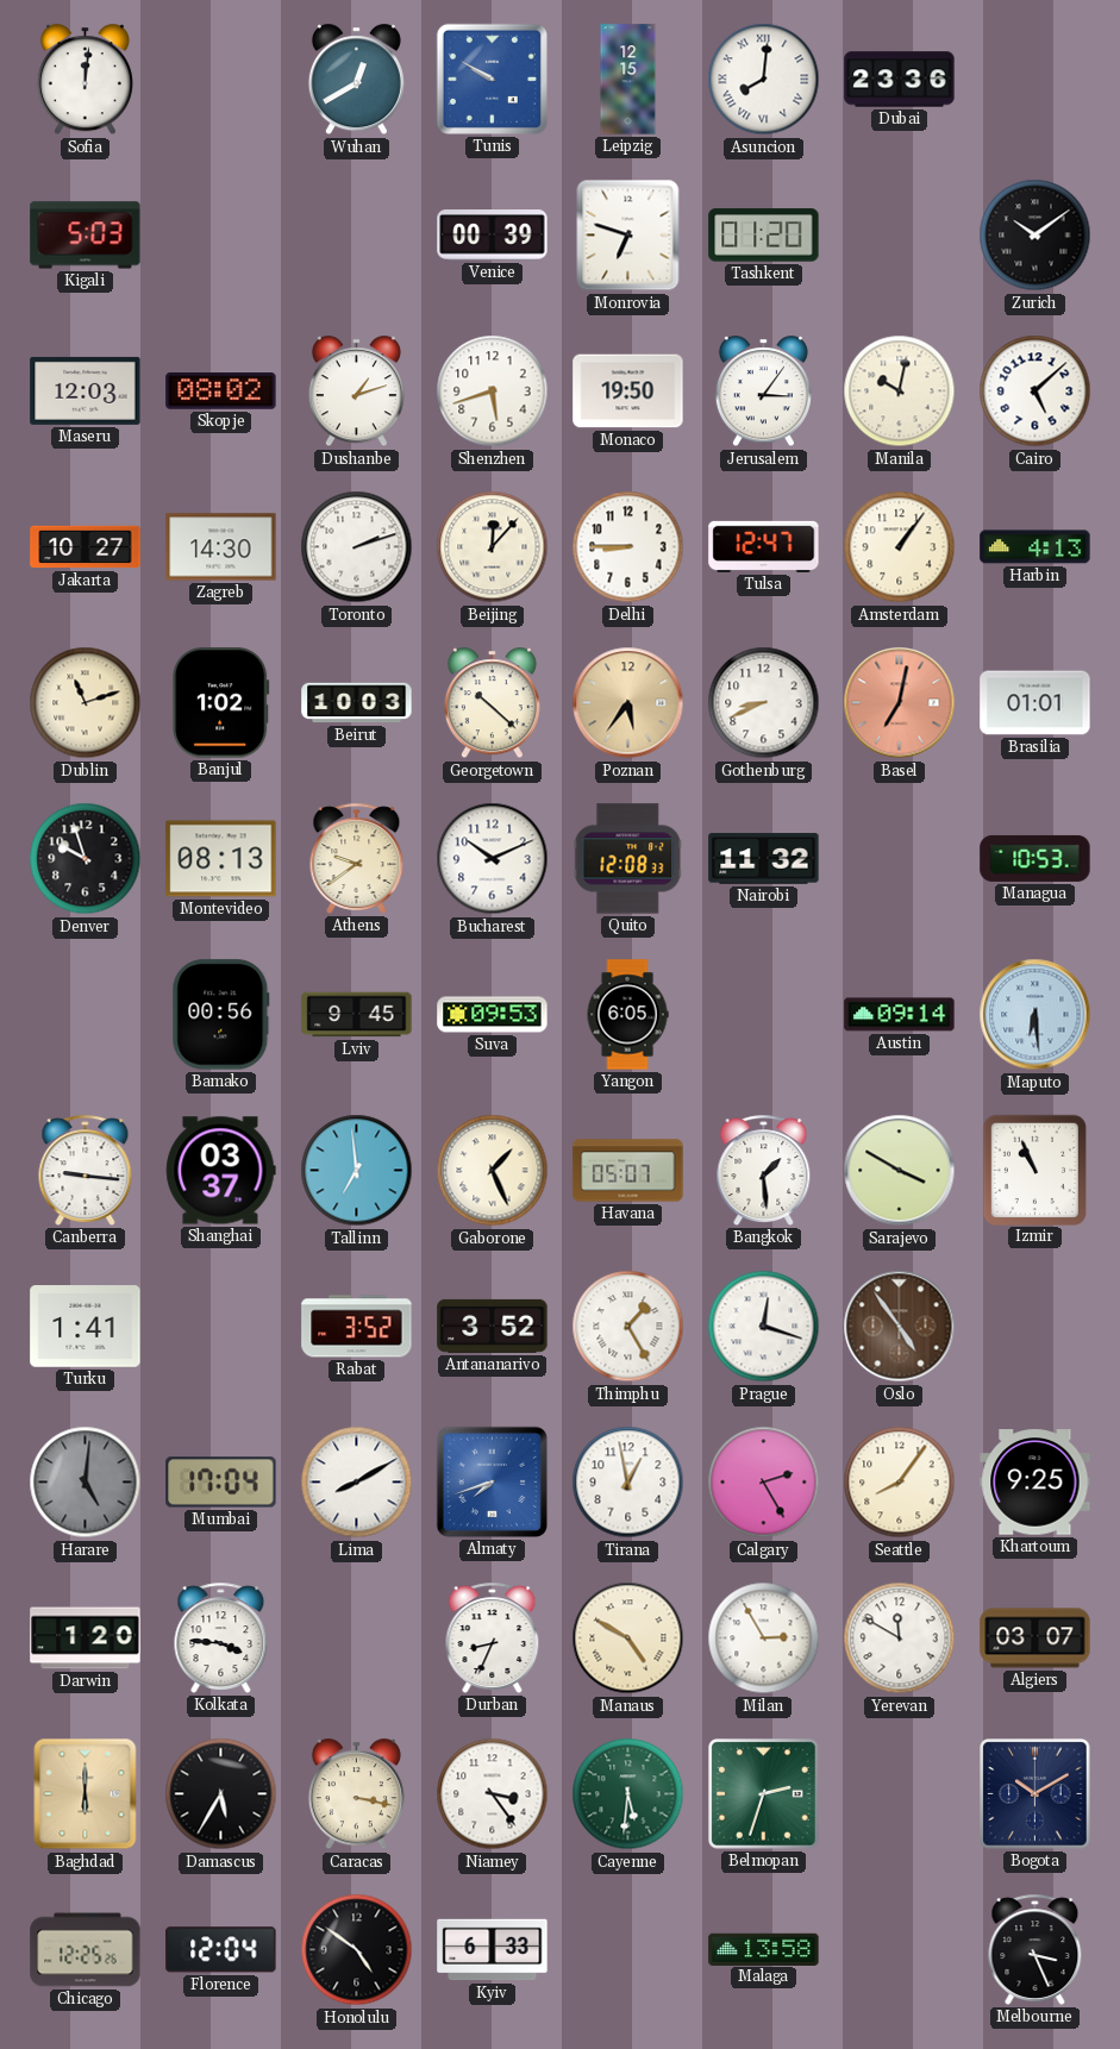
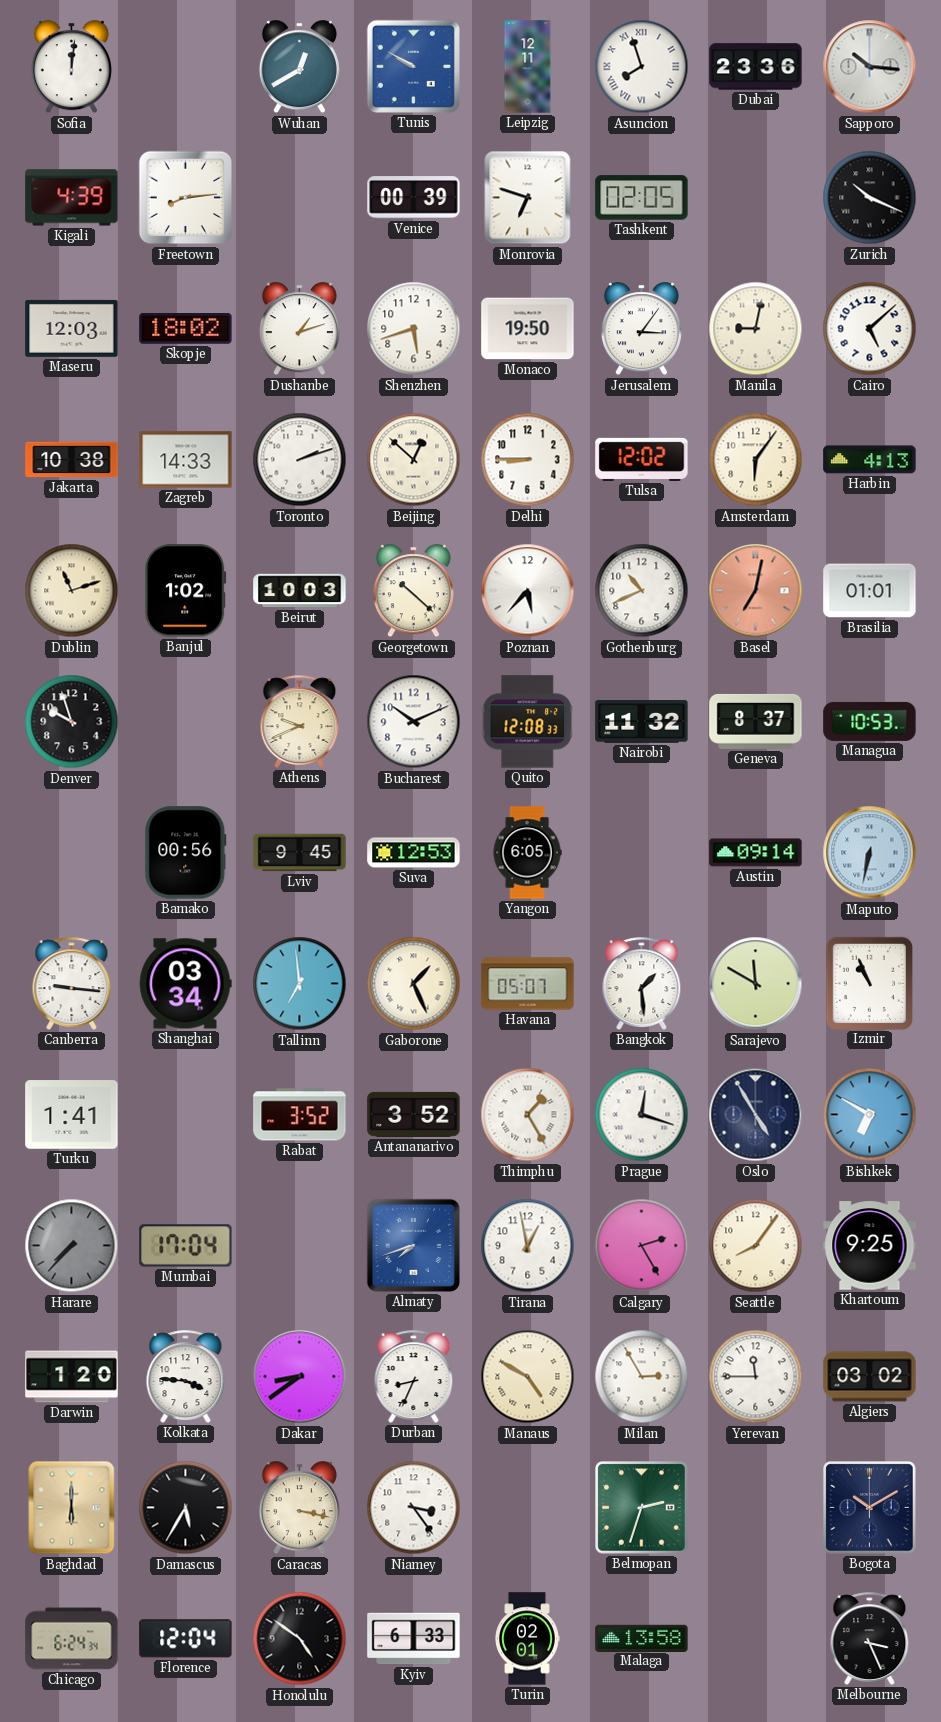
Leipzig: 12:15 -> 12:11
Asuncion: 8:01 -> 7:57
Sapporo: none -> 10:16
Kigali: 5:03 -> 4:39
Freetown: none -> 8:14
Tashkent: 01:20 -> 02:05
Zurich: 10:09 -> 10:19
Skopje: 08:02 -> 18:02
Manila: 10:02 -> 9:02
Jakarta: 10:27 -> 10:38
Zagreb: 14:30 -> 14:33
Beijing: 12:07 -> 12:52
Tulsa: 12:47 -> 12:02
Amsterdam: 1:06 -> 6:06
Poznan: 5:36 -> 5:37
Poznan dial: champagne -> white
Gothenburg: 8:41 -> 10:41
Montevideo: 08:13 -> none
Athens: 9:39 -> 9:41
Geneva: none -> 8:37
Suva: 09:53 -> 12:53
Maputo: 6:29 -> 6:32
Shanghai: 03:37 -> 03:34
Sarajevo: 3:50 -> 11:50
Oslo: 4:54 -> 4:55
Oslo dial: brown -> navy
Bishkek: none -> 6:50
Harare: 5:01 -> 7:37
Lima: 8:10 -> none
Dakar: none -> 8:39
Yerevan: 11:50 -> 11:45
Algiers: 03:07 -> 03:02
Cayenne: 5:31 -> none
Chicago: 12:25 -> 6:24
Turin: none -> 02:01
